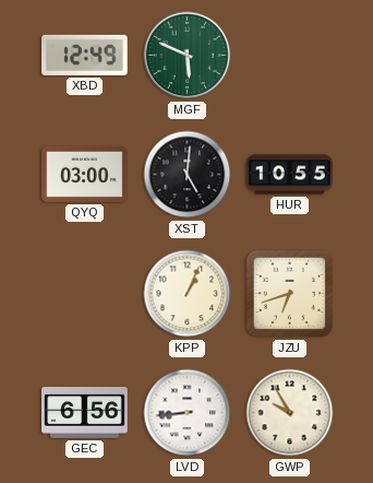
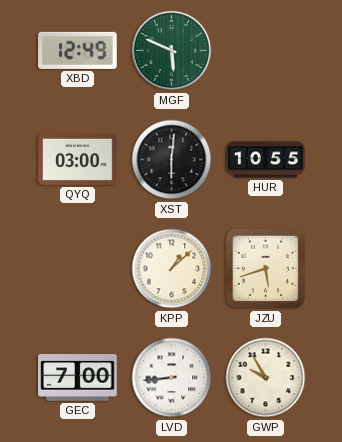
XST: 5:01 -> 6:01
KPP: 1:04 -> 1:08
JZU: 6:42 -> 5:42
GEC: 6:56 -> 7:00
